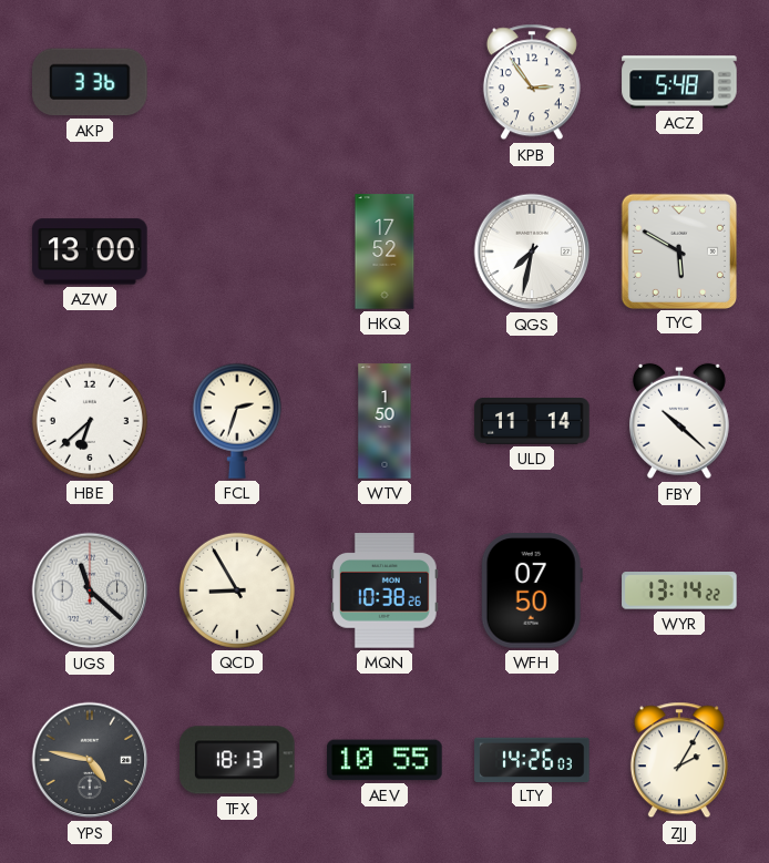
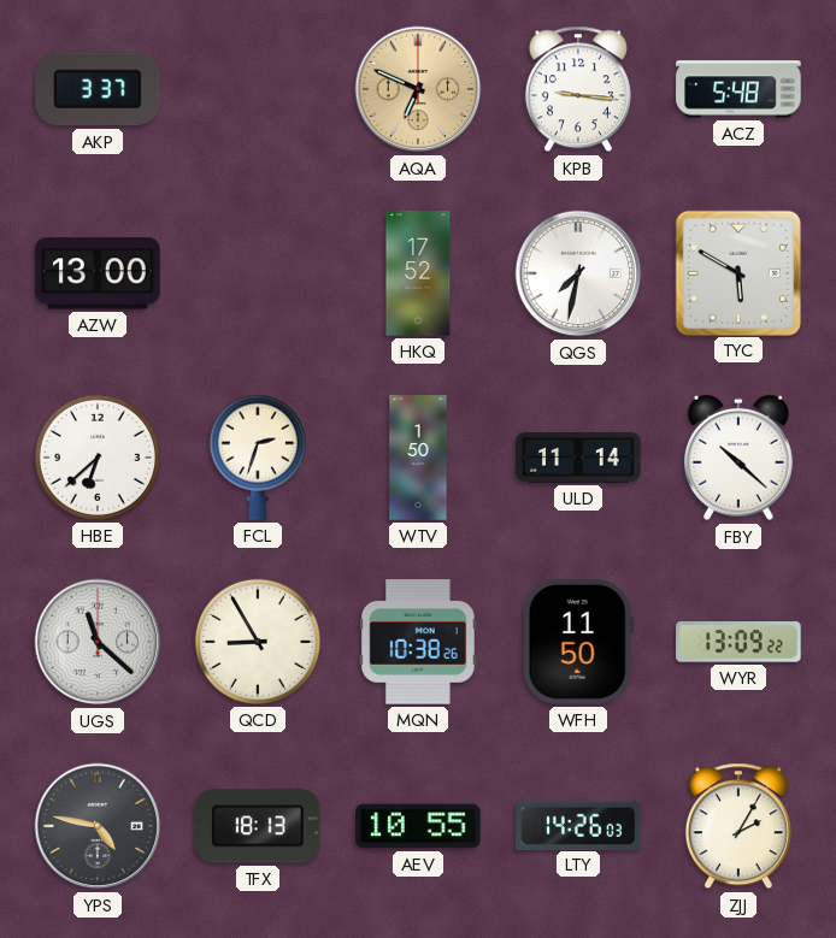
AKP: 3:36 -> 3:37
AQA: none -> 6:49
KPB: 2:54 -> 9:16
WFH: 07:50 -> 11:50
WYR: 13:14 -> 13:09
